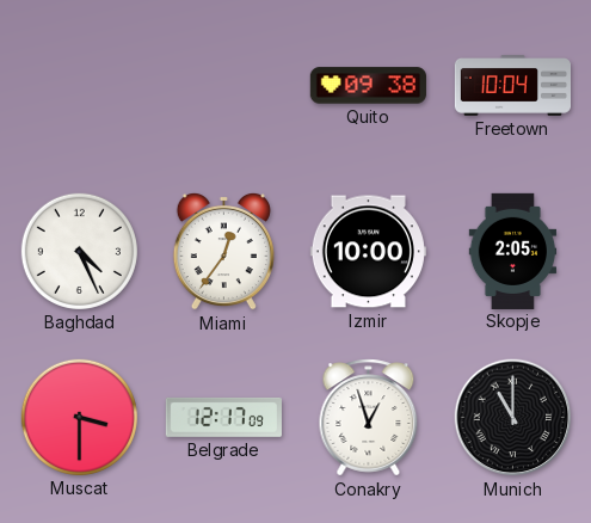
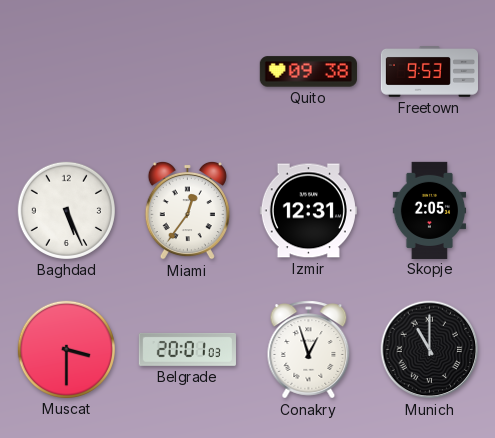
Freetown: 10:04 -> 9:53
Baghdad: 4:26 -> 5:26
Izmir: 10:00 -> 12:31
Belgrade: 12:17 -> 20:01
